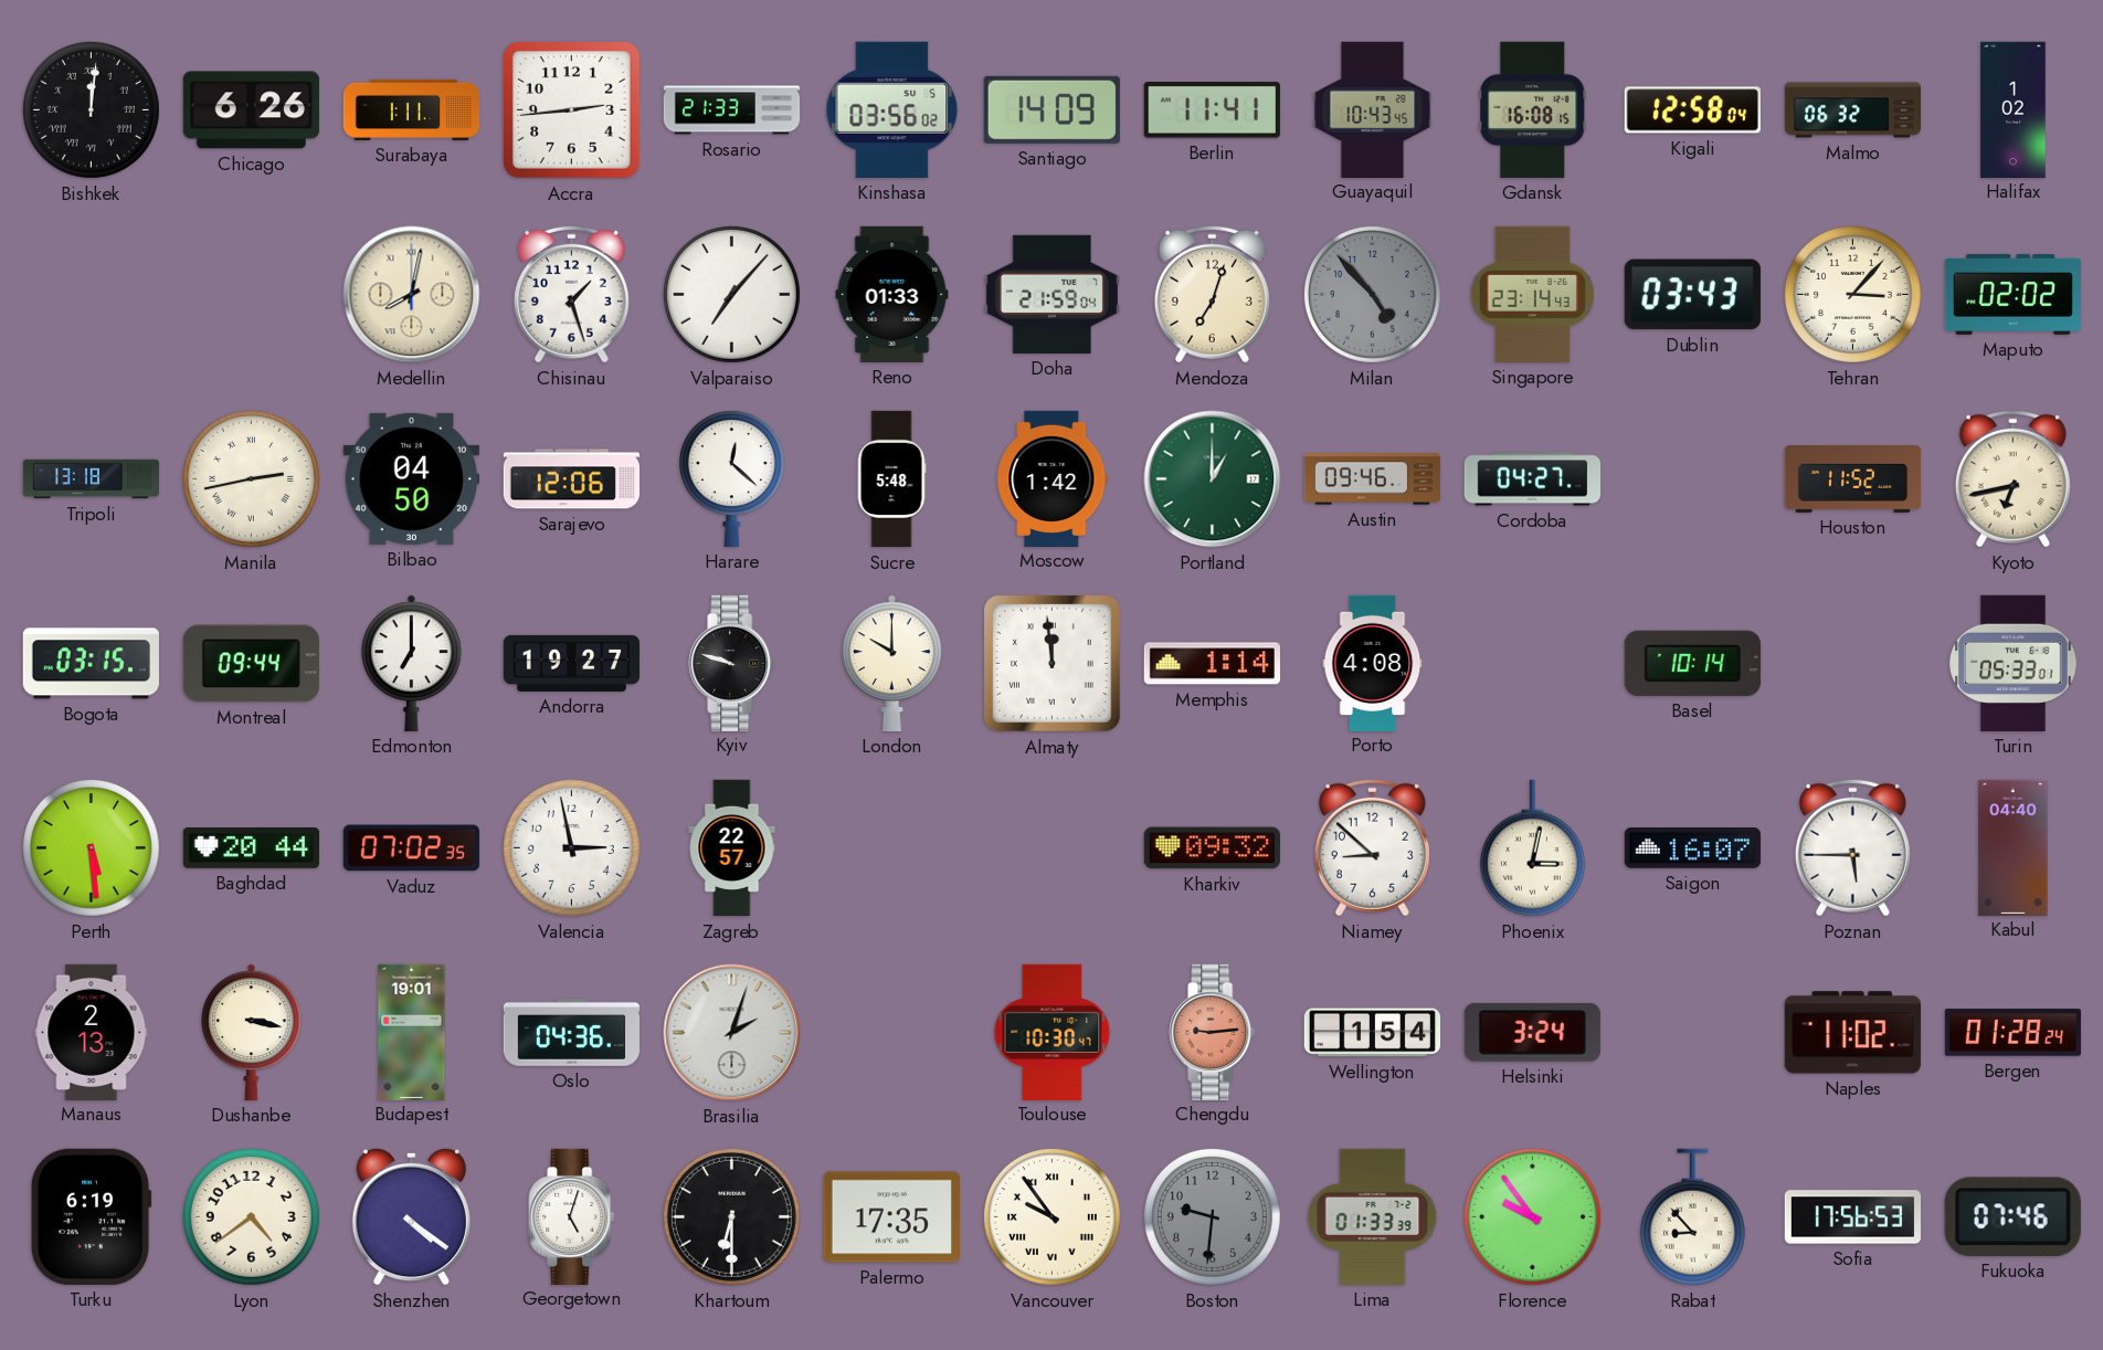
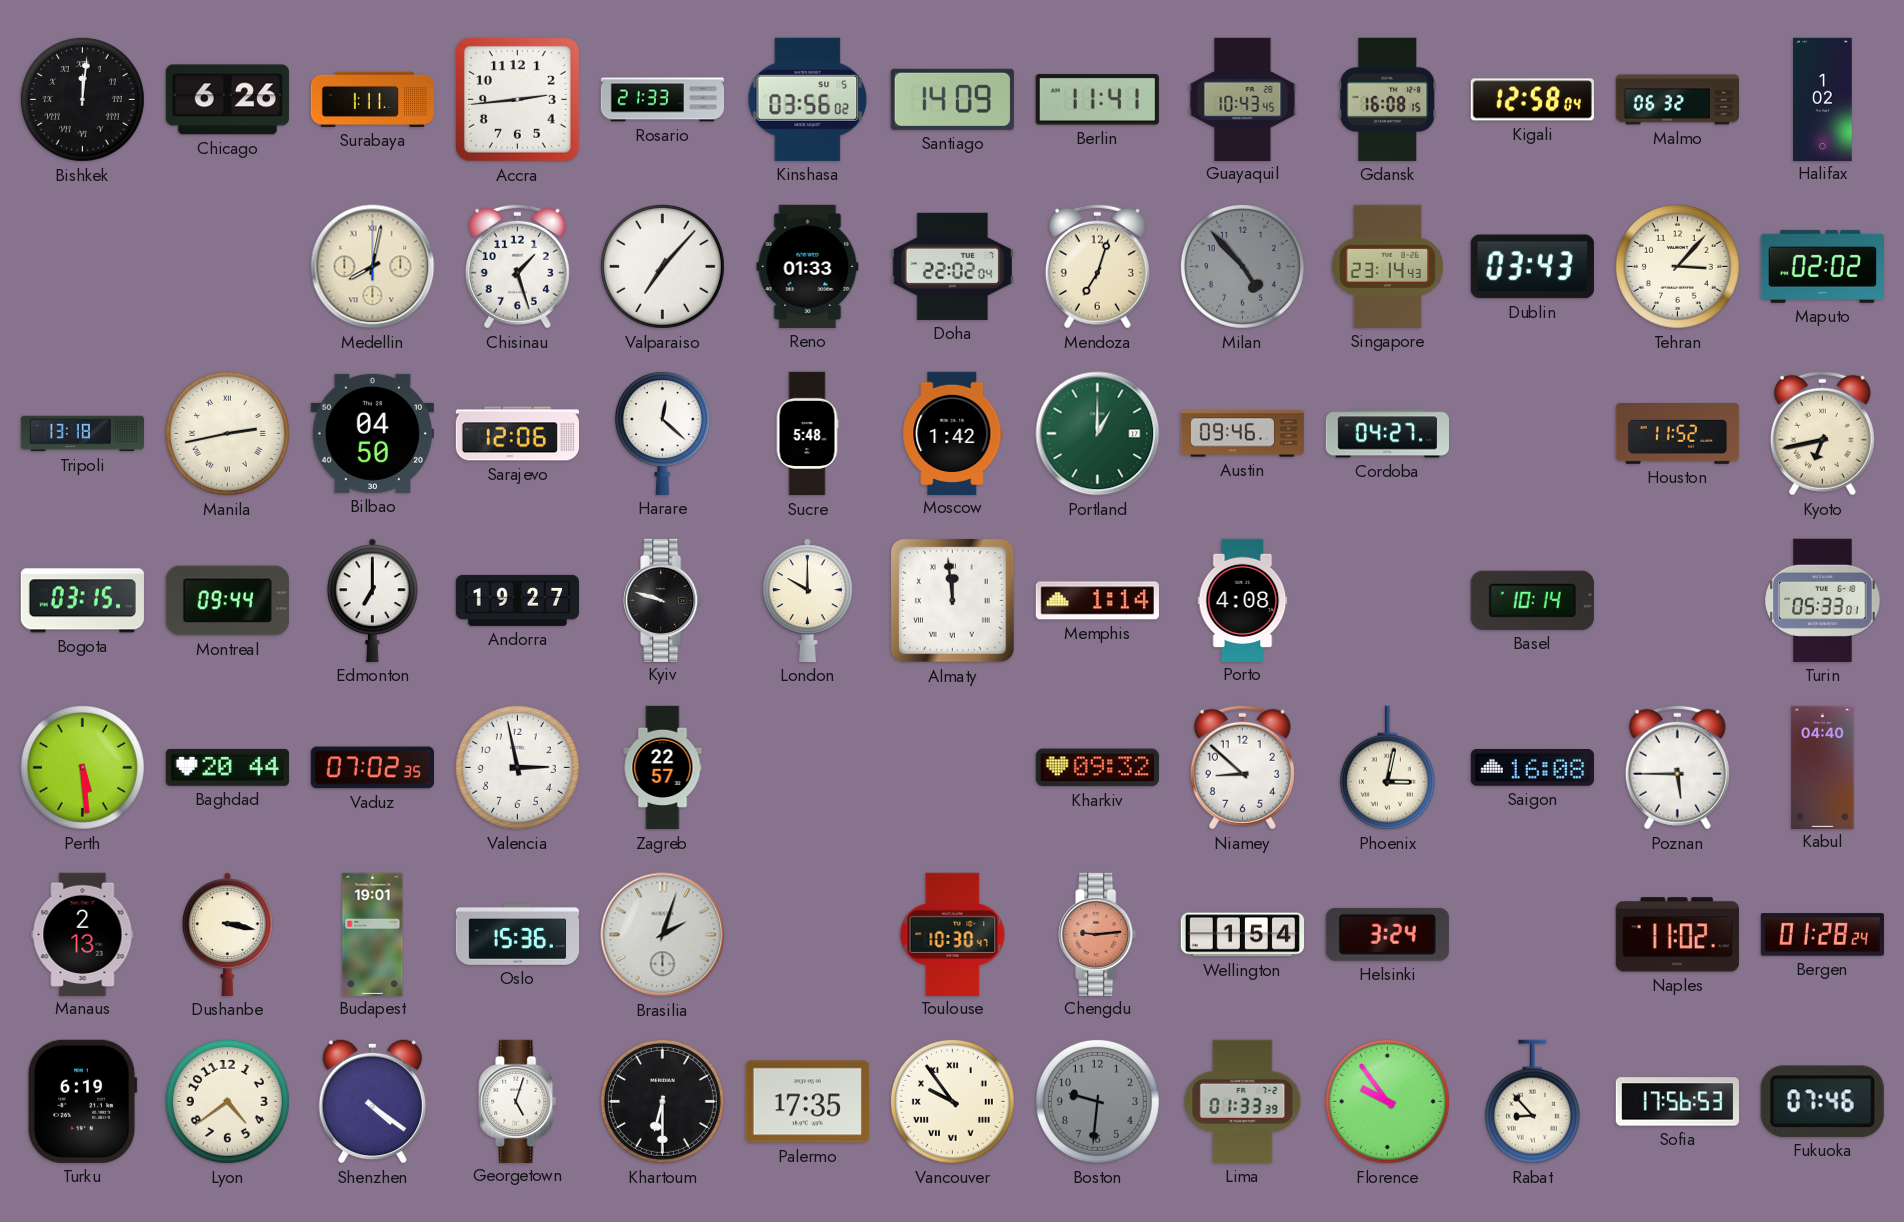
Doha: 21:59 -> 22:02
Saigon: 16:07 -> 16:08
Oslo: 04:36 -> 15:36
